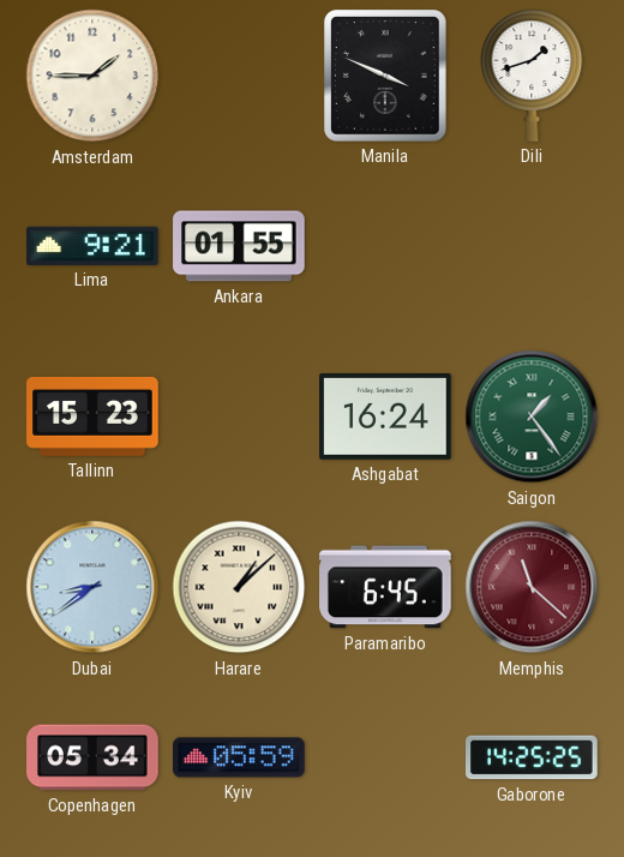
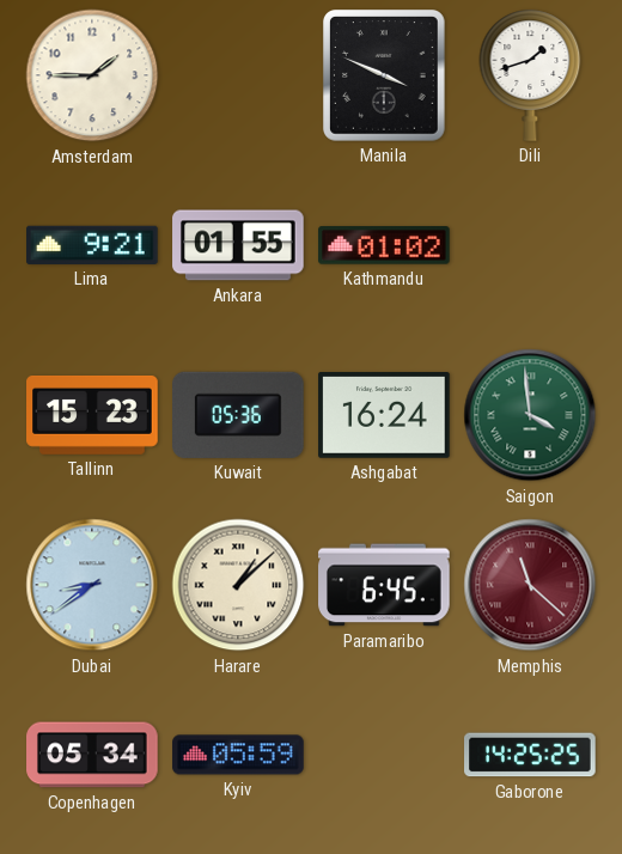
Kathmandu: none -> 01:02
Kuwait: none -> 05:36
Saigon: 1:24 -> 3:59
